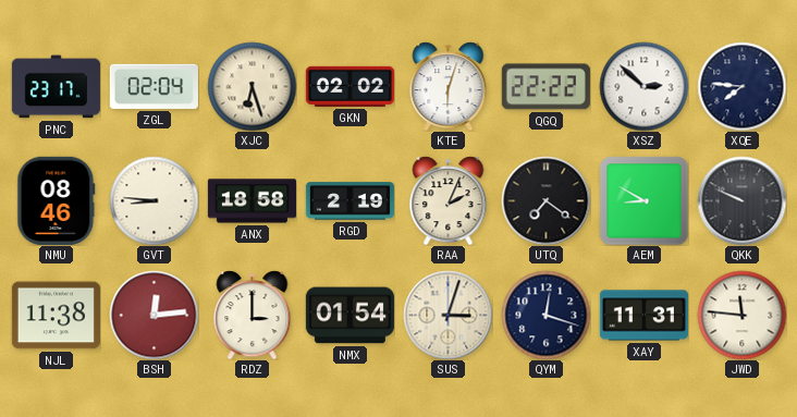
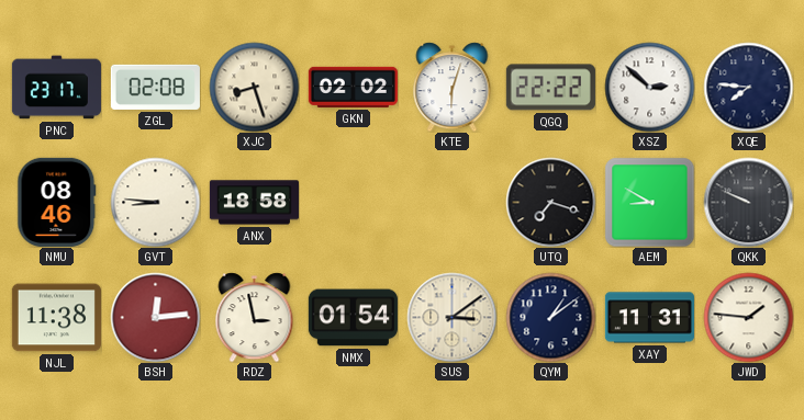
ZGL: 02:04 -> 02:08
XJC: 6:27 -> 8:27
RGD: 2:19 -> none
RAA: 2:04 -> none
UTQ: 7:21 -> 7:18
RDZ: 3:00 -> 2:58
SUS: 3:03 -> 3:09
QYM: 12:18 -> 1:09
JWD: 11:46 -> 1:46
